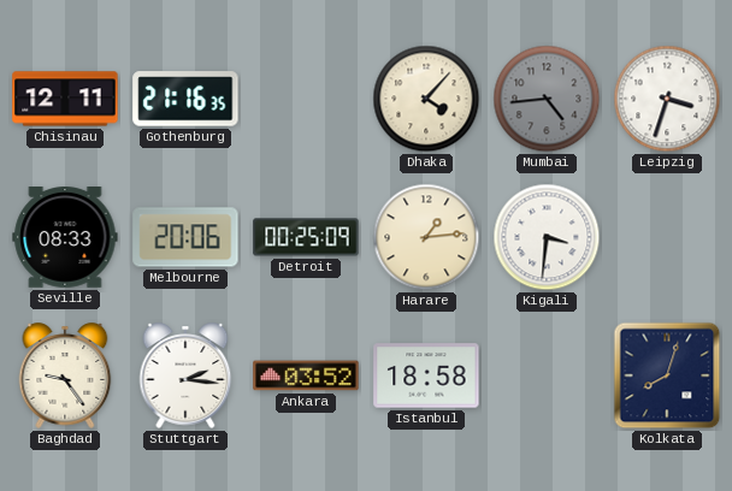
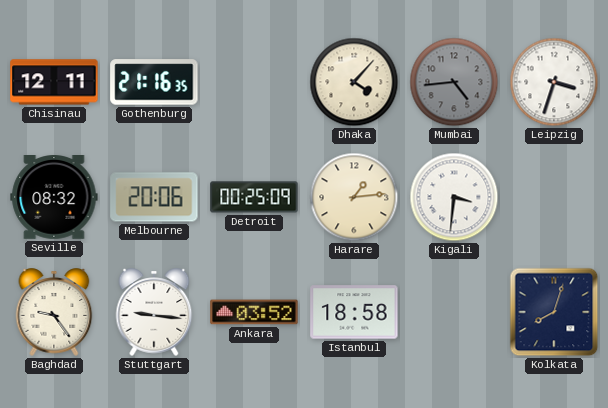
Seville: 08:33 -> 08:32
Stuttgart: 2:16 -> 9:16
